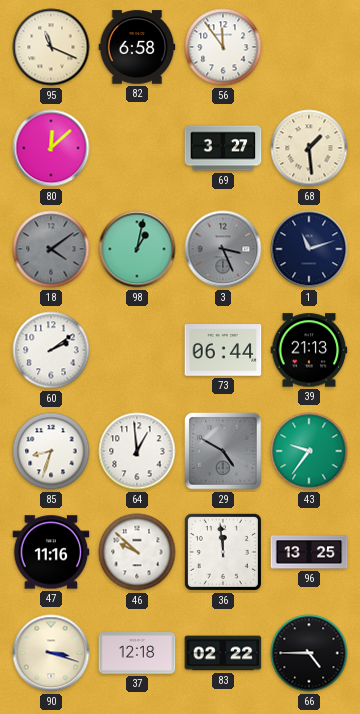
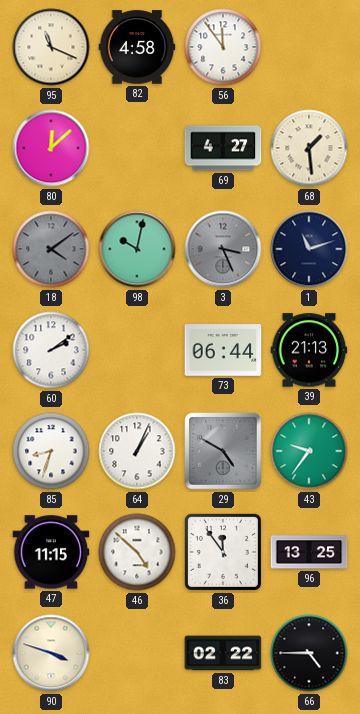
82: 6:58 -> 4:58
69: 3:27 -> 4:27
98: 1:02 -> 10:02
64: 12:59 -> 1:04
47: 11:16 -> 11:15
46: 9:52 -> 4:52
36: 11:59 -> 11:54
90: 3:18 -> 3:48
37: 12:18 -> none
